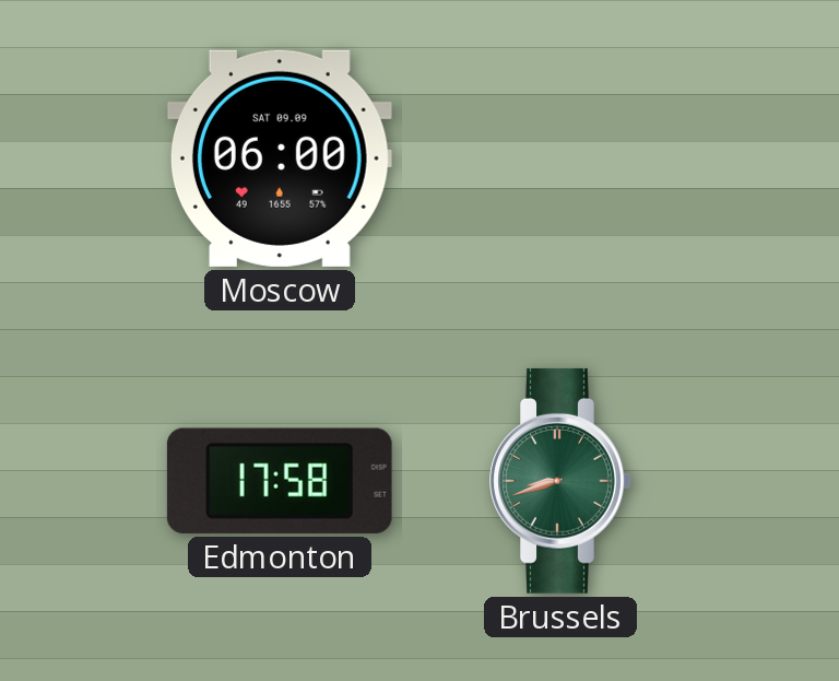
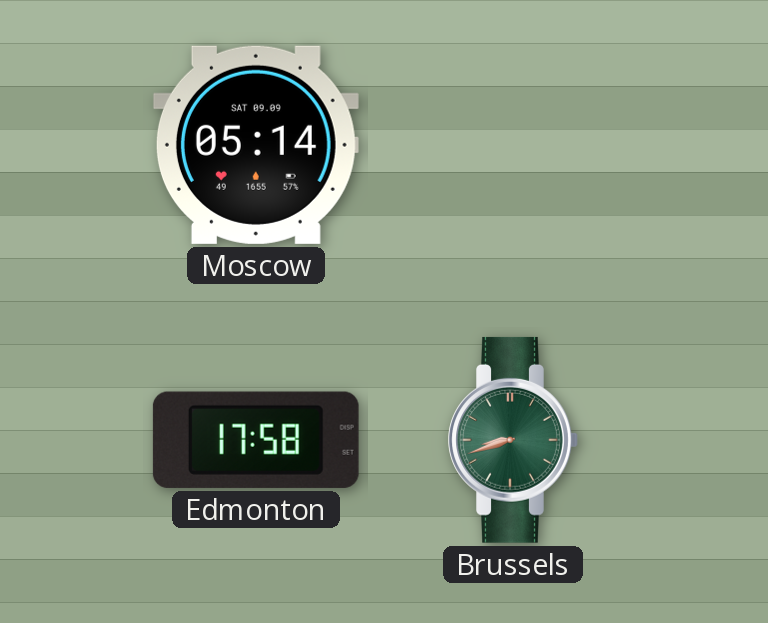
Moscow: 06:00 -> 05:14
